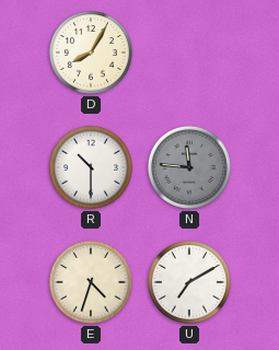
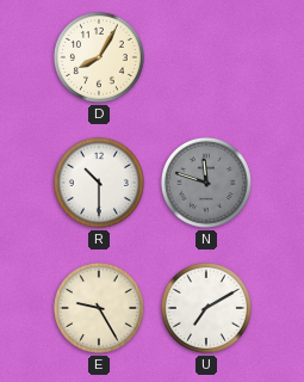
N: 11:46 -> 11:48
E: 4:33 -> 9:25
